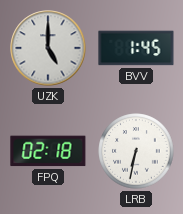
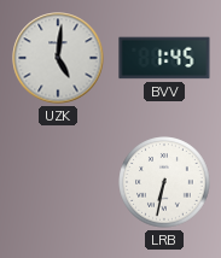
UZK: 5:00 -> 5:01
FPQ: 02:18 -> none
